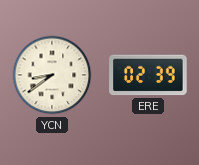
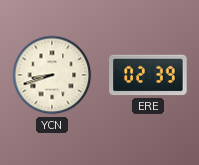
YCN: 8:39 -> 8:42
